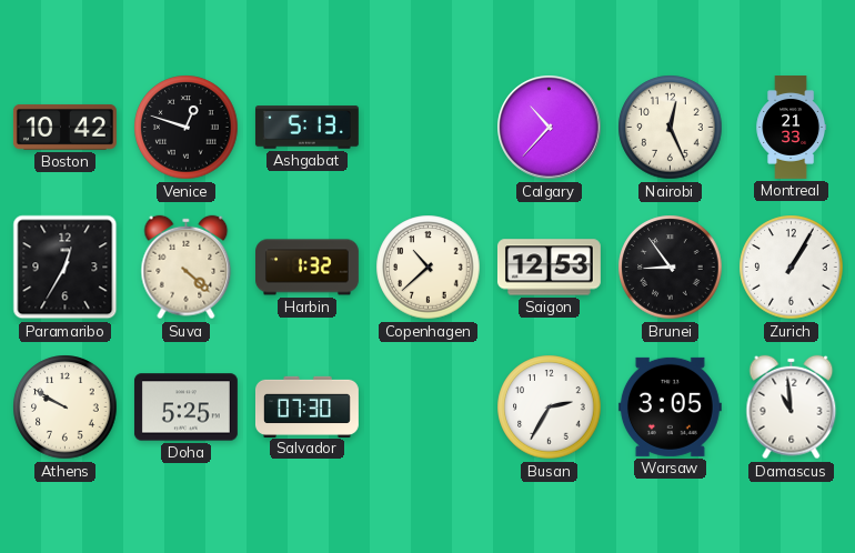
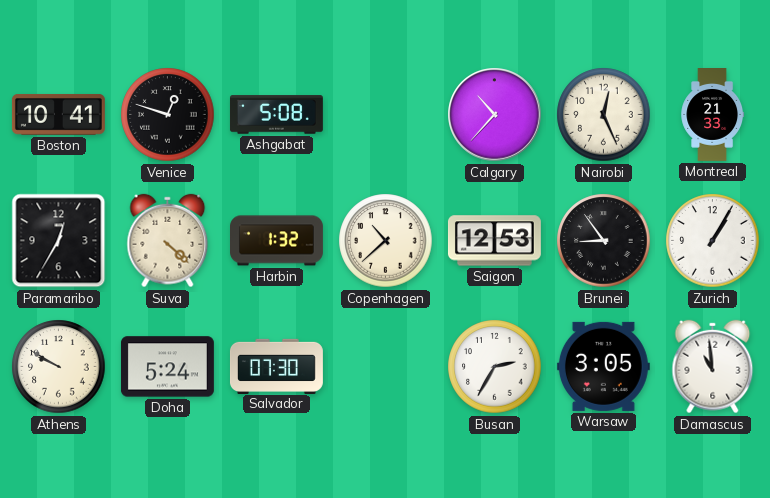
Boston: 10:42 -> 10:41
Ashgabat: 5:13 -> 5:08
Doha: 5:25 -> 5:24
